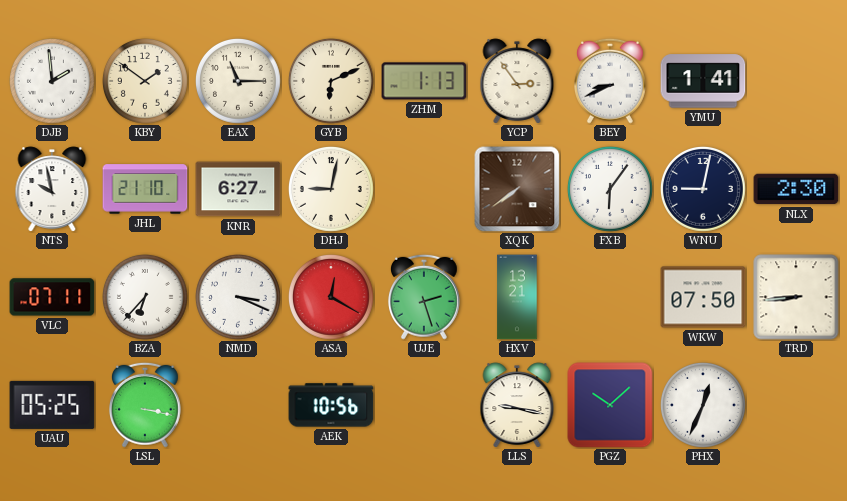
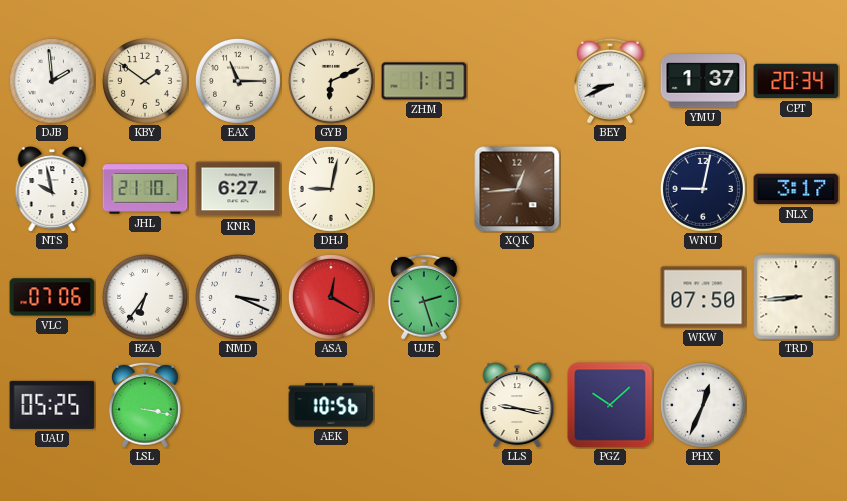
YCP: 2:54 -> none
YMU: 1:41 -> 1:37
CPT: none -> 20:34
XQK: 7:39 -> 12:44
FXB: 6:06 -> none
NLX: 2:30 -> 3:17
VLC: 07:11 -> 07:06
BZA: 6:37 -> 6:36
HXV: 13:21 -> none
